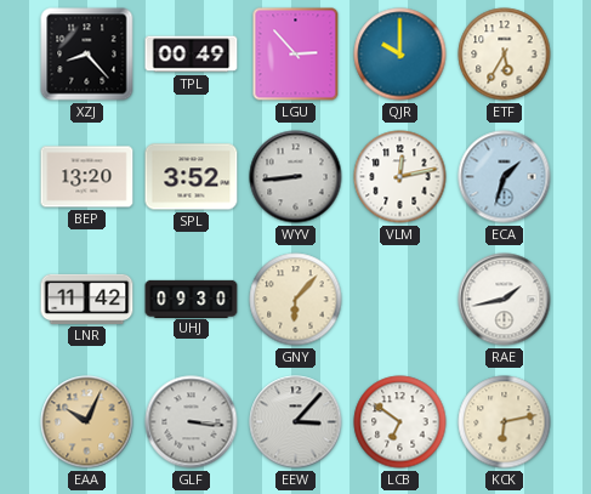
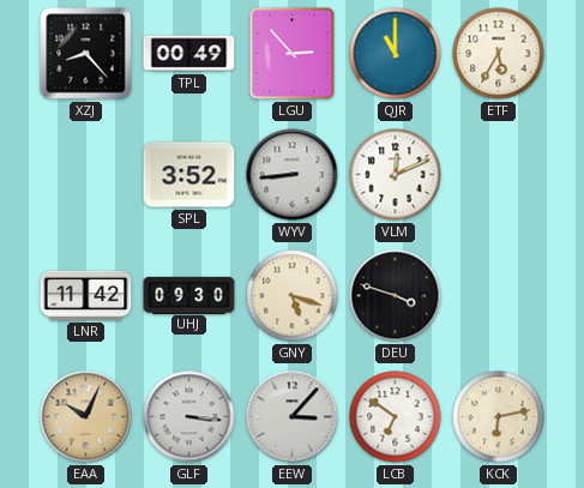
QJR: 10:00 -> 11:00
BEP: 13:20 -> none
VLM: 12:13 -> 12:11
ECA: 1:33 -> none
GNY: 6:07 -> 5:18
DEU: none -> 3:48
RAE: 1:43 -> none
